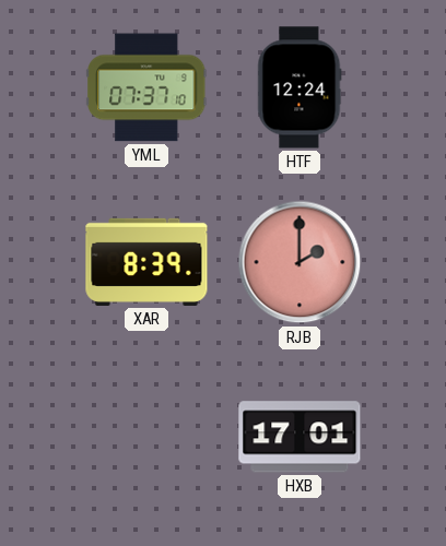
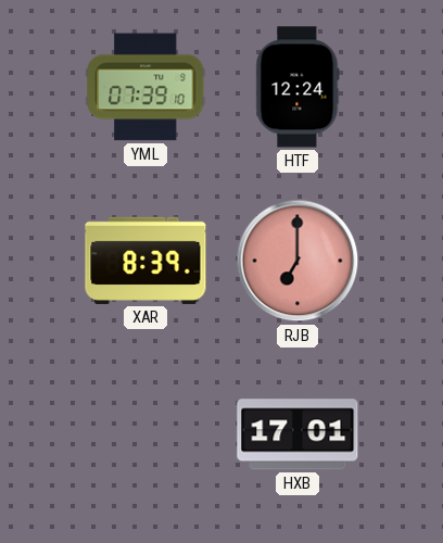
YML: 07:37 -> 07:39
RJB: 2:00 -> 7:00
